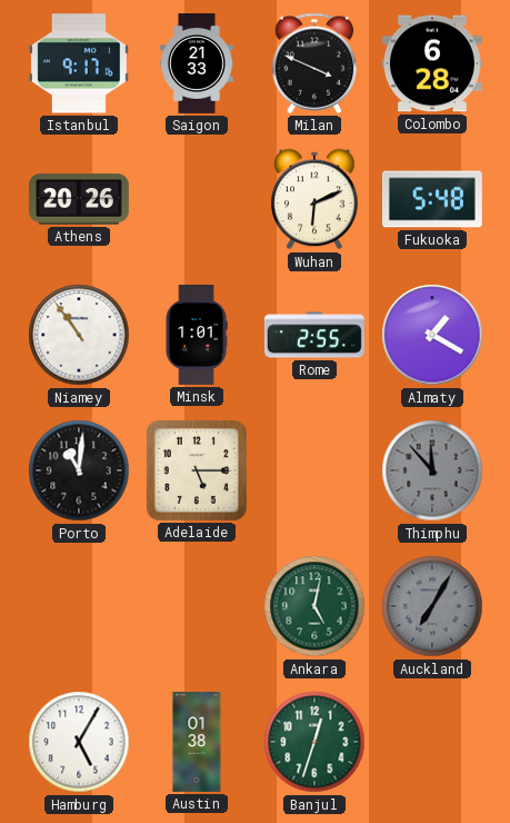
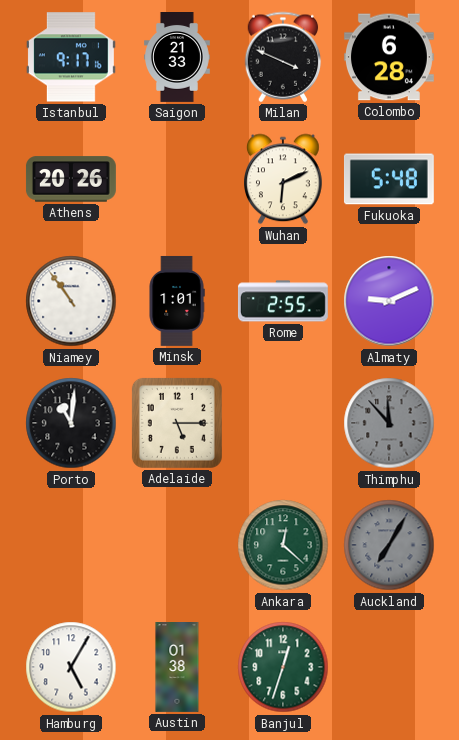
Almaty: 1:20 -> 9:11
Ankara: 5:02 -> 12:22
